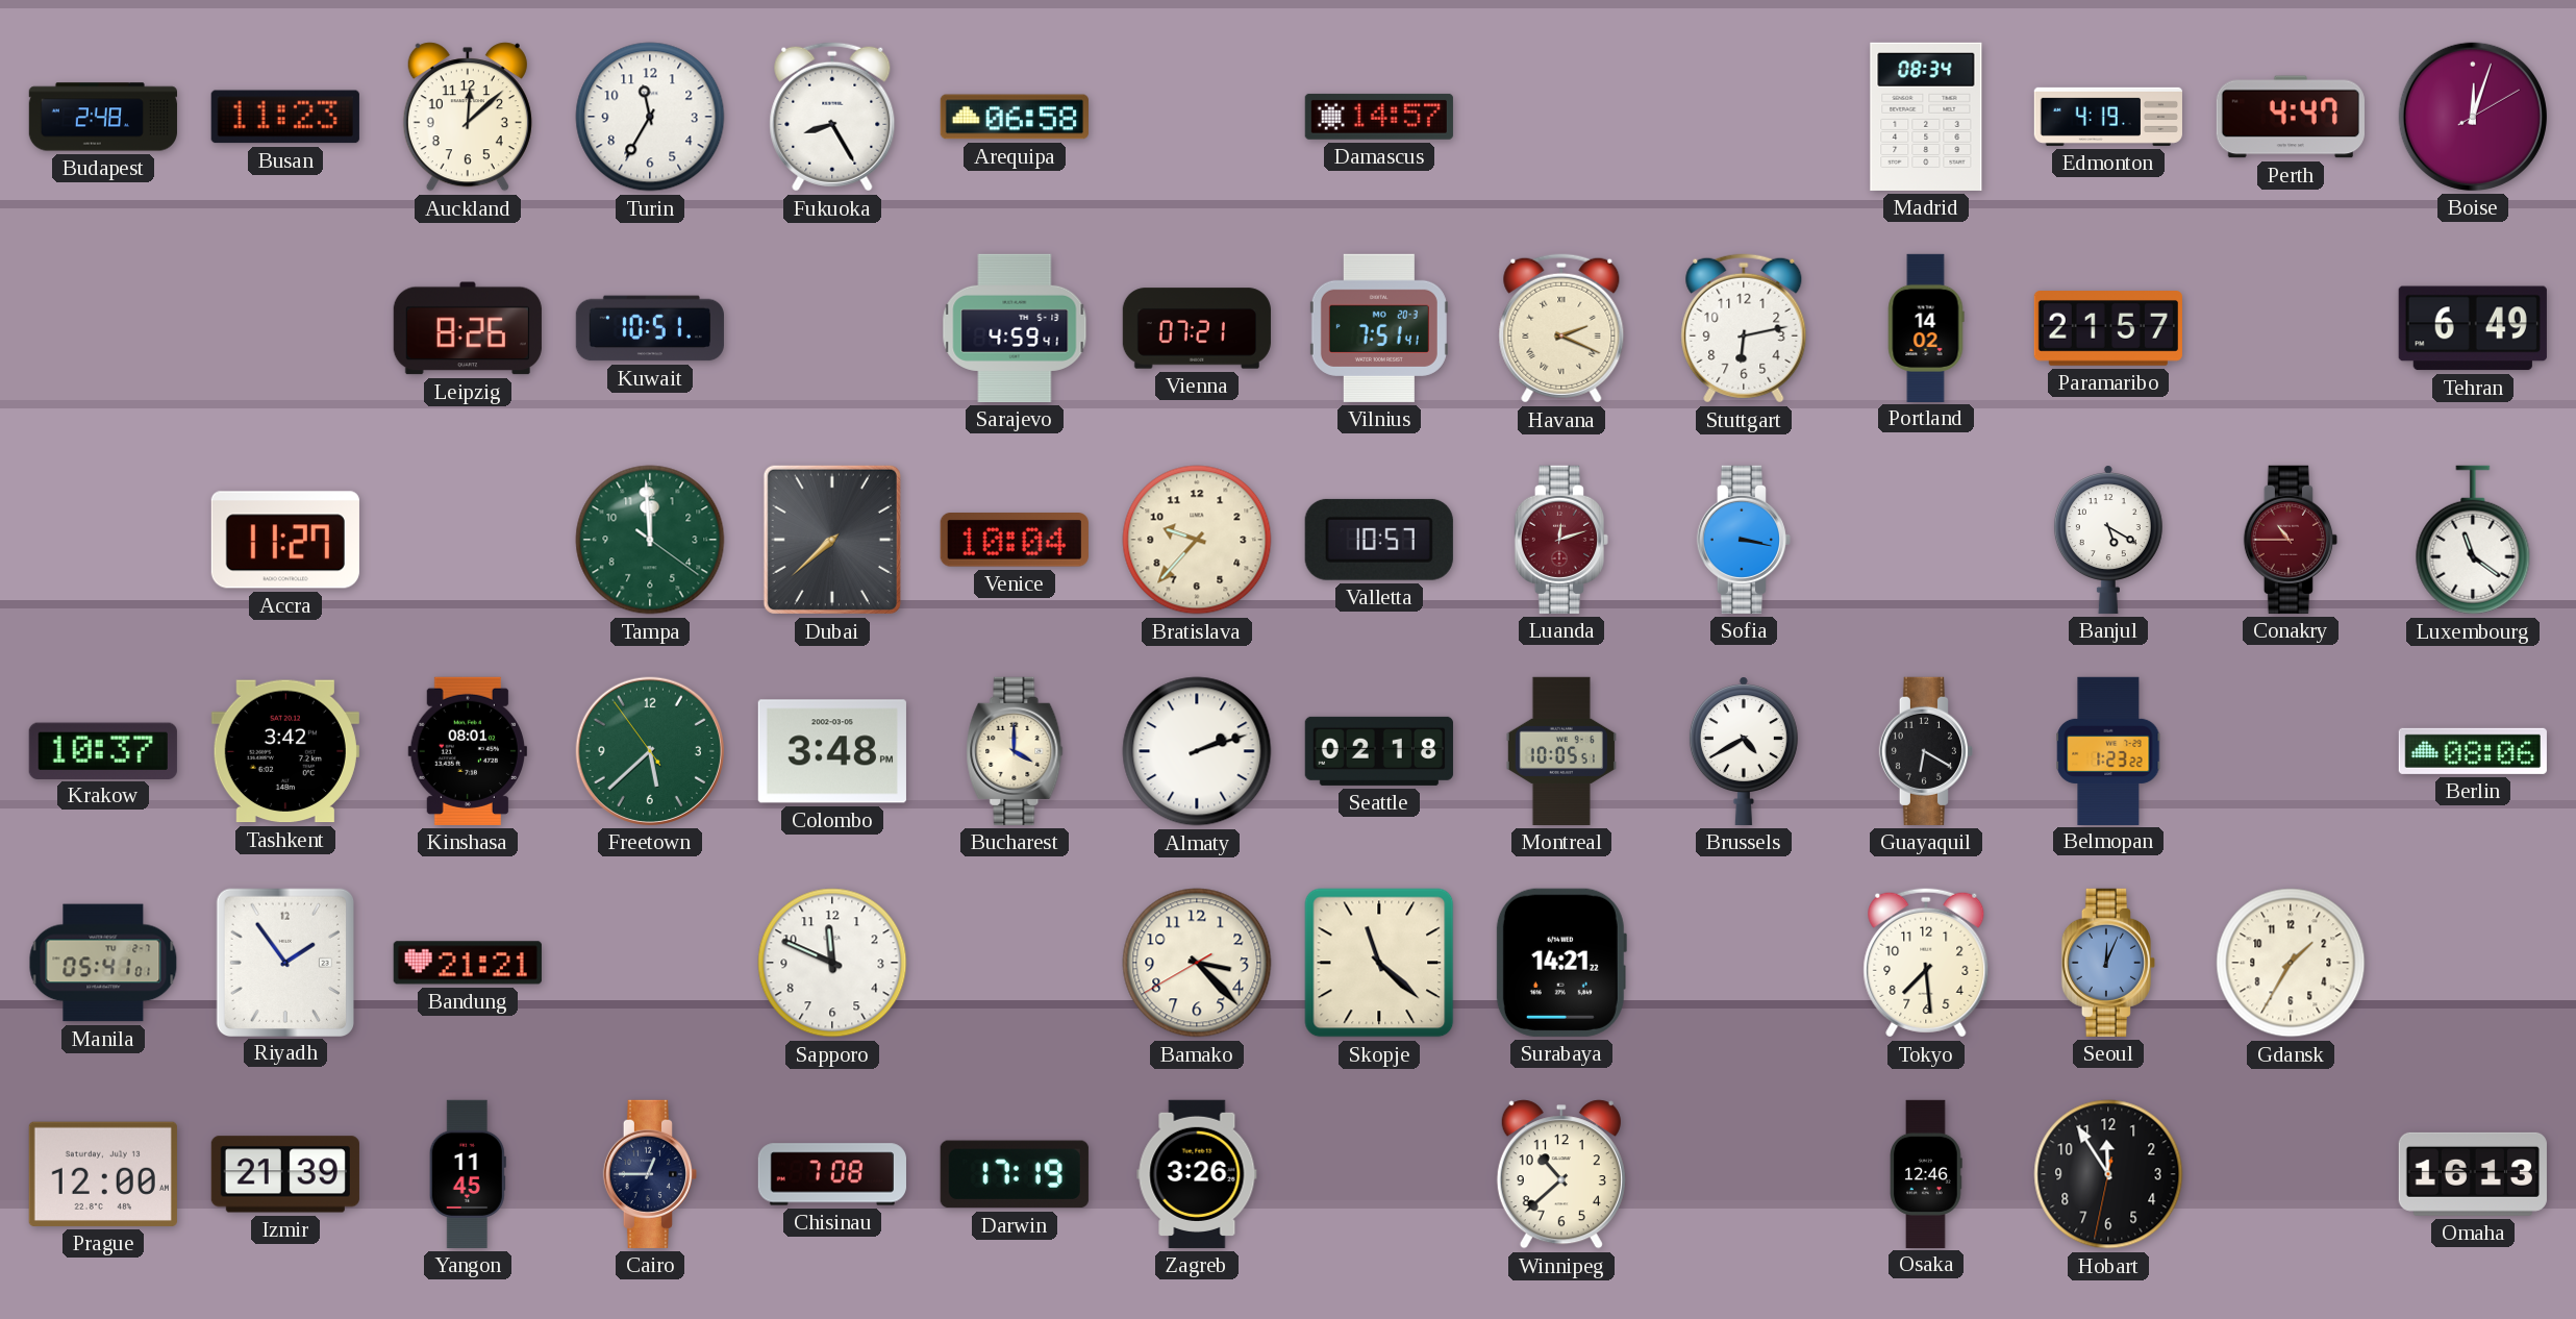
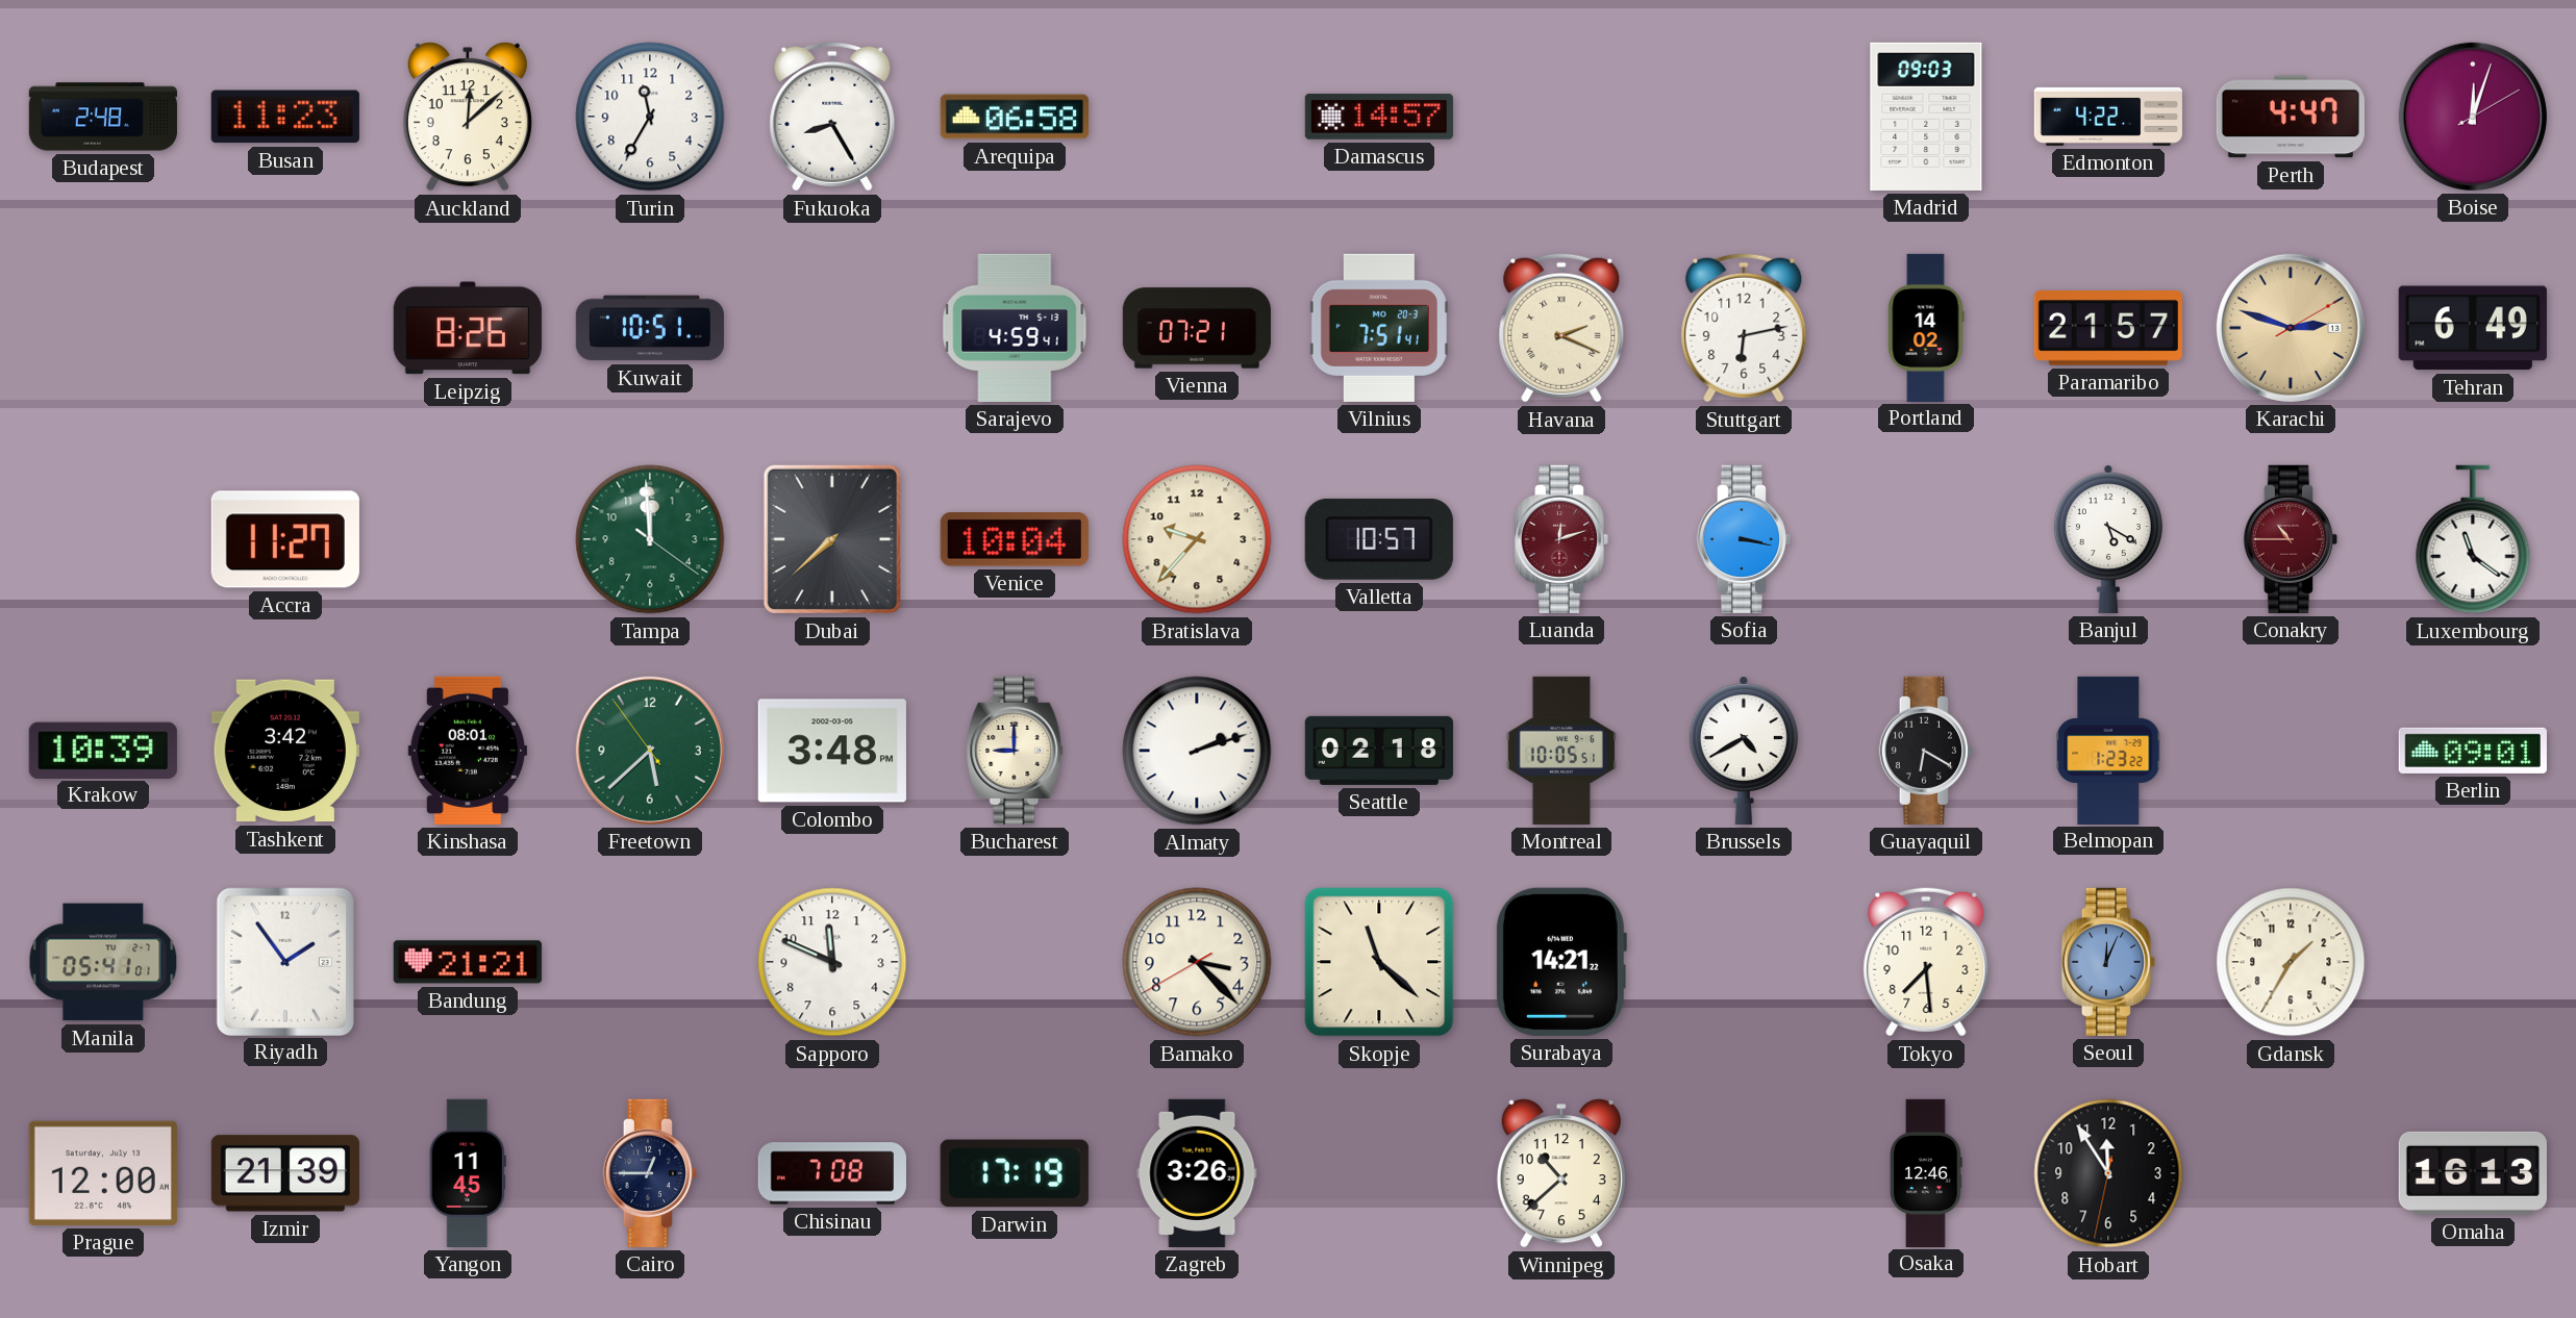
Madrid: 08:34 -> 09:03
Edmonton: 4:19 -> 4:22
Karachi: none -> 2:48
Krakow: 10:37 -> 10:39
Bucharest: 4:00 -> 9:00
Berlin: 08:06 -> 09:01
